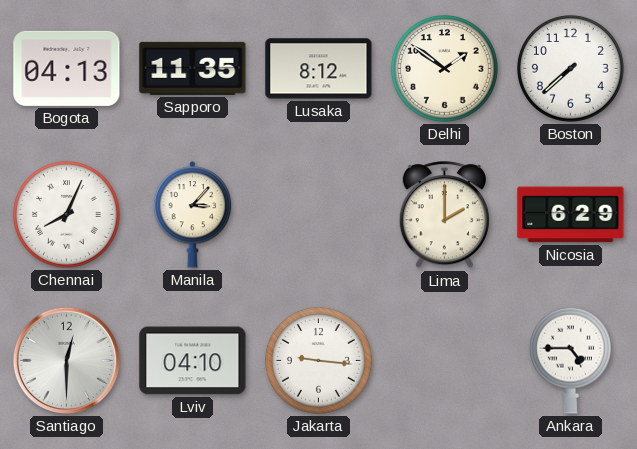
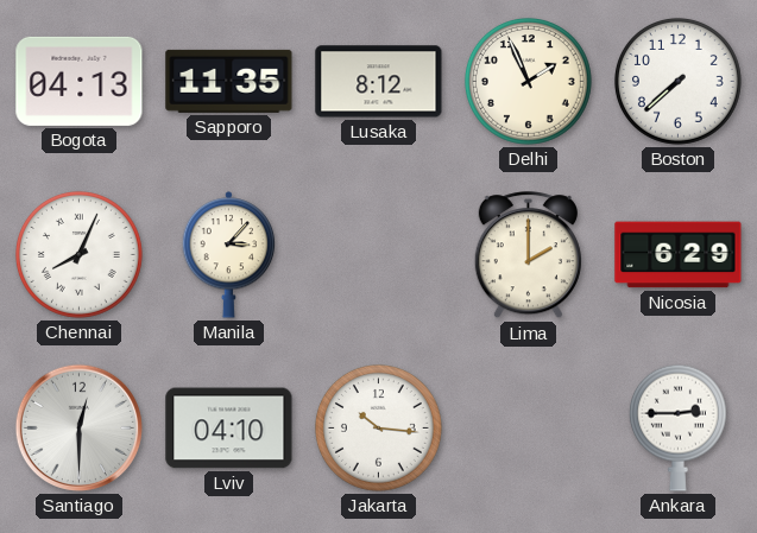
Delhi: 1:51 -> 1:56
Jakarta: 9:16 -> 10:16
Ankara: 4:45 -> 2:45
